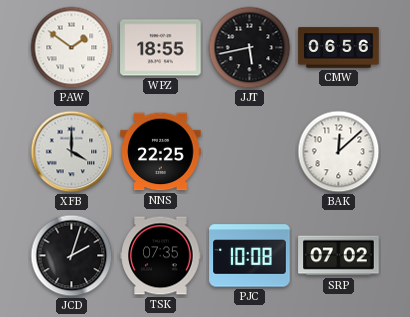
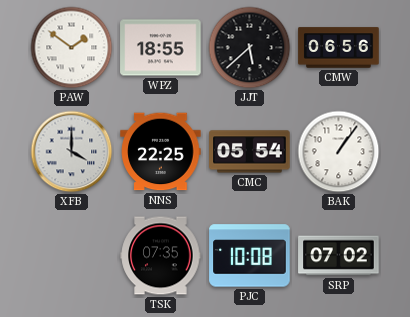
JJT: 5:43 -> 5:38
CMC: none -> 05:54
BAK: 12:08 -> 1:06
JCD: 2:03 -> none
